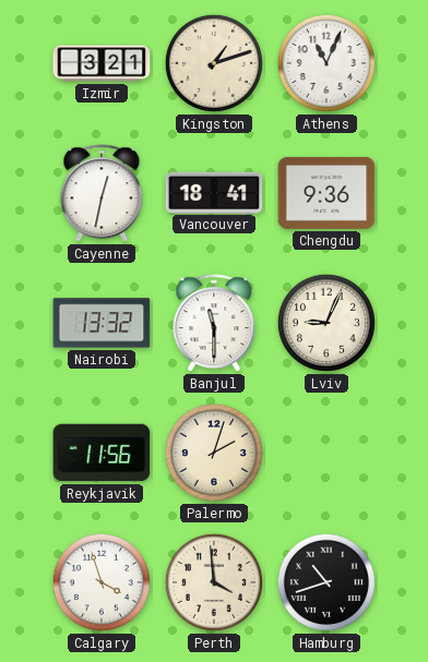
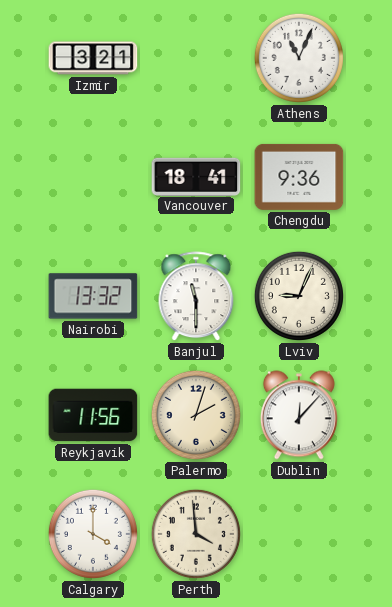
Kingston: 1:12 -> none
Cayenne: 12:32 -> none
Dublin: none -> 12:07
Calgary: 3:57 -> 4:00
Hamburg: 10:42 -> none
